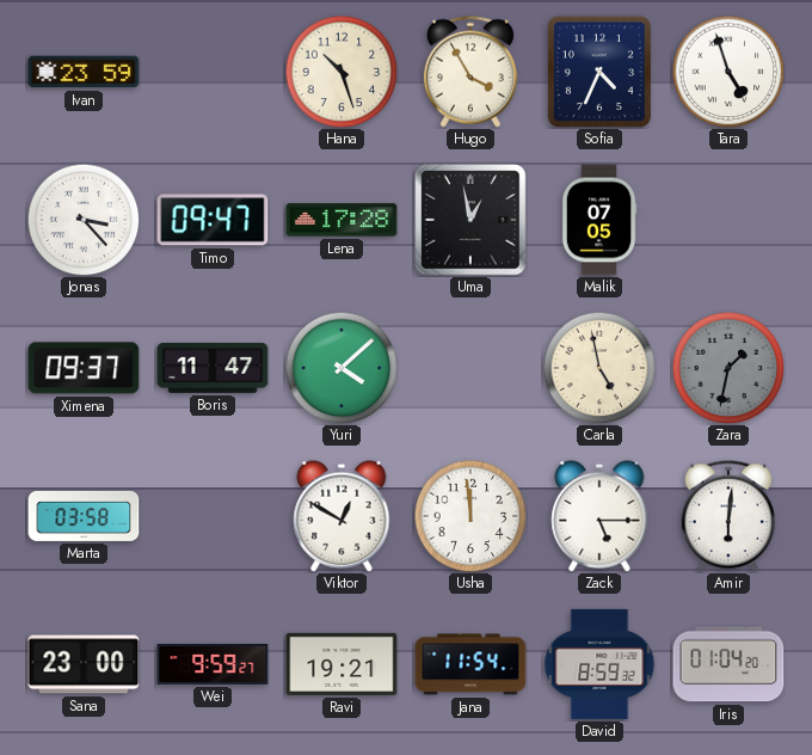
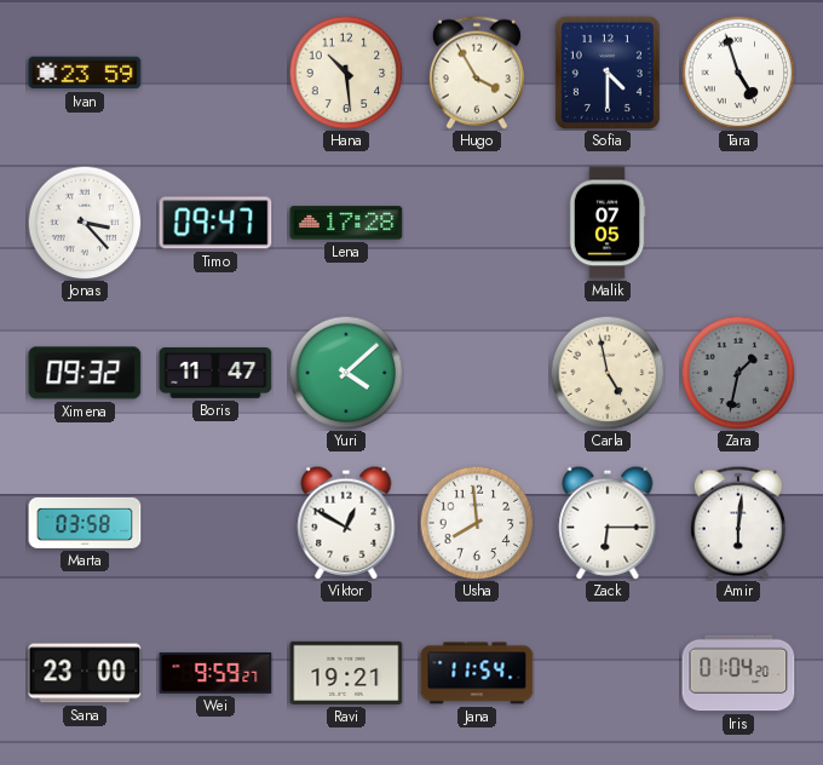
Hana: 10:27 -> 10:29
Sofia: 4:34 -> 4:30
Uma: 12:58 -> none
Ximena: 09:37 -> 09:32
Usha: 11:59 -> 7:59
Zack: 5:15 -> 6:15
David: 8:59 -> none
